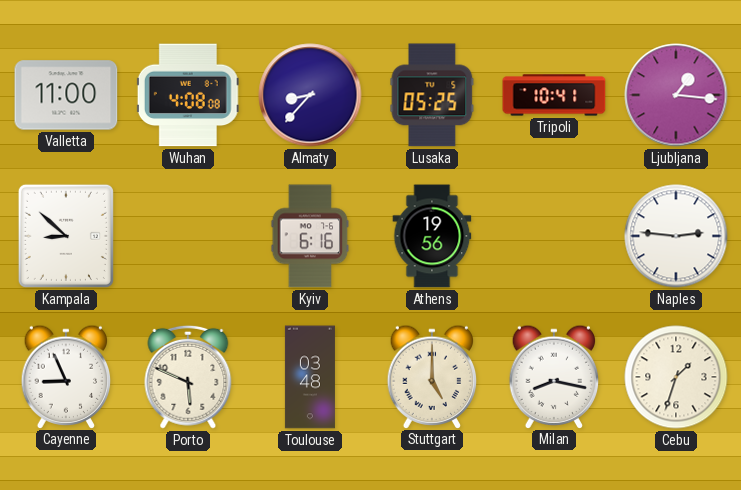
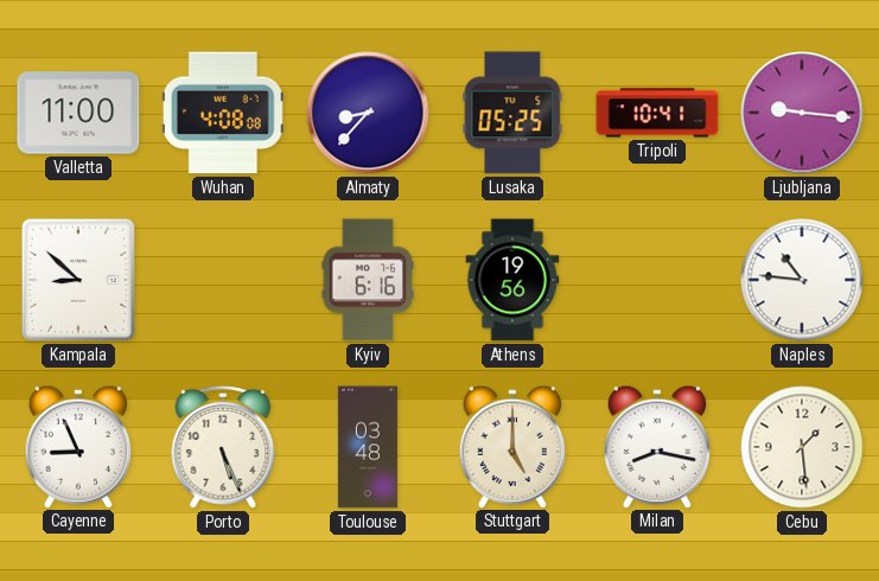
Ljubljana: 1:16 -> 9:16
Naples: 2:46 -> 10:46
Porto: 5:49 -> 5:26
Cebu: 1:33 -> 1:29
